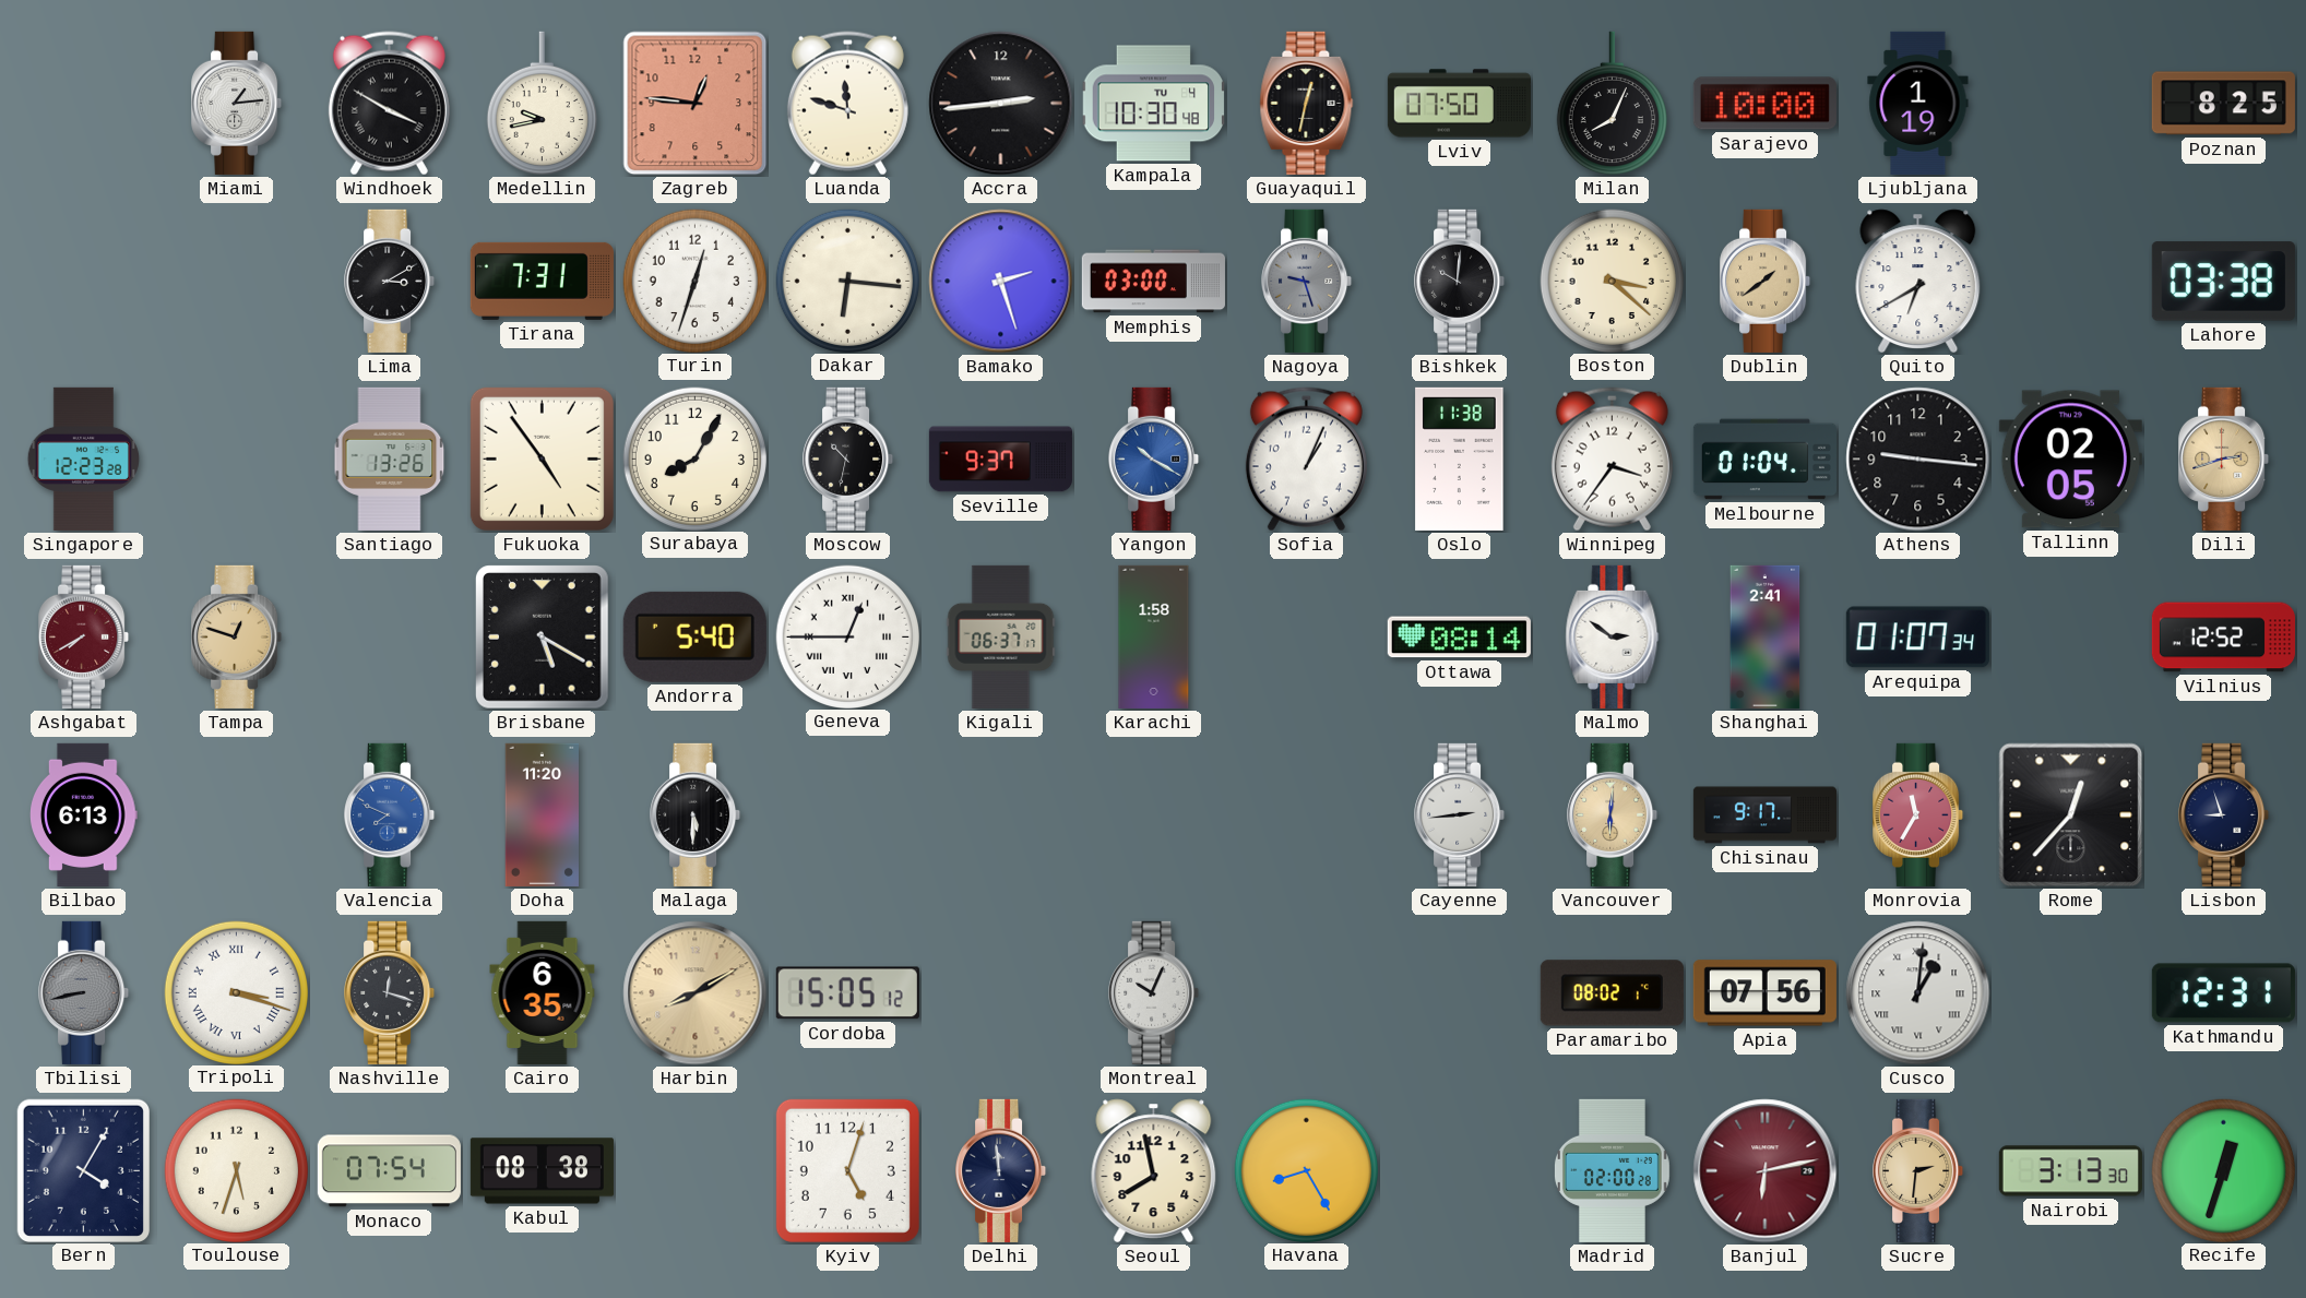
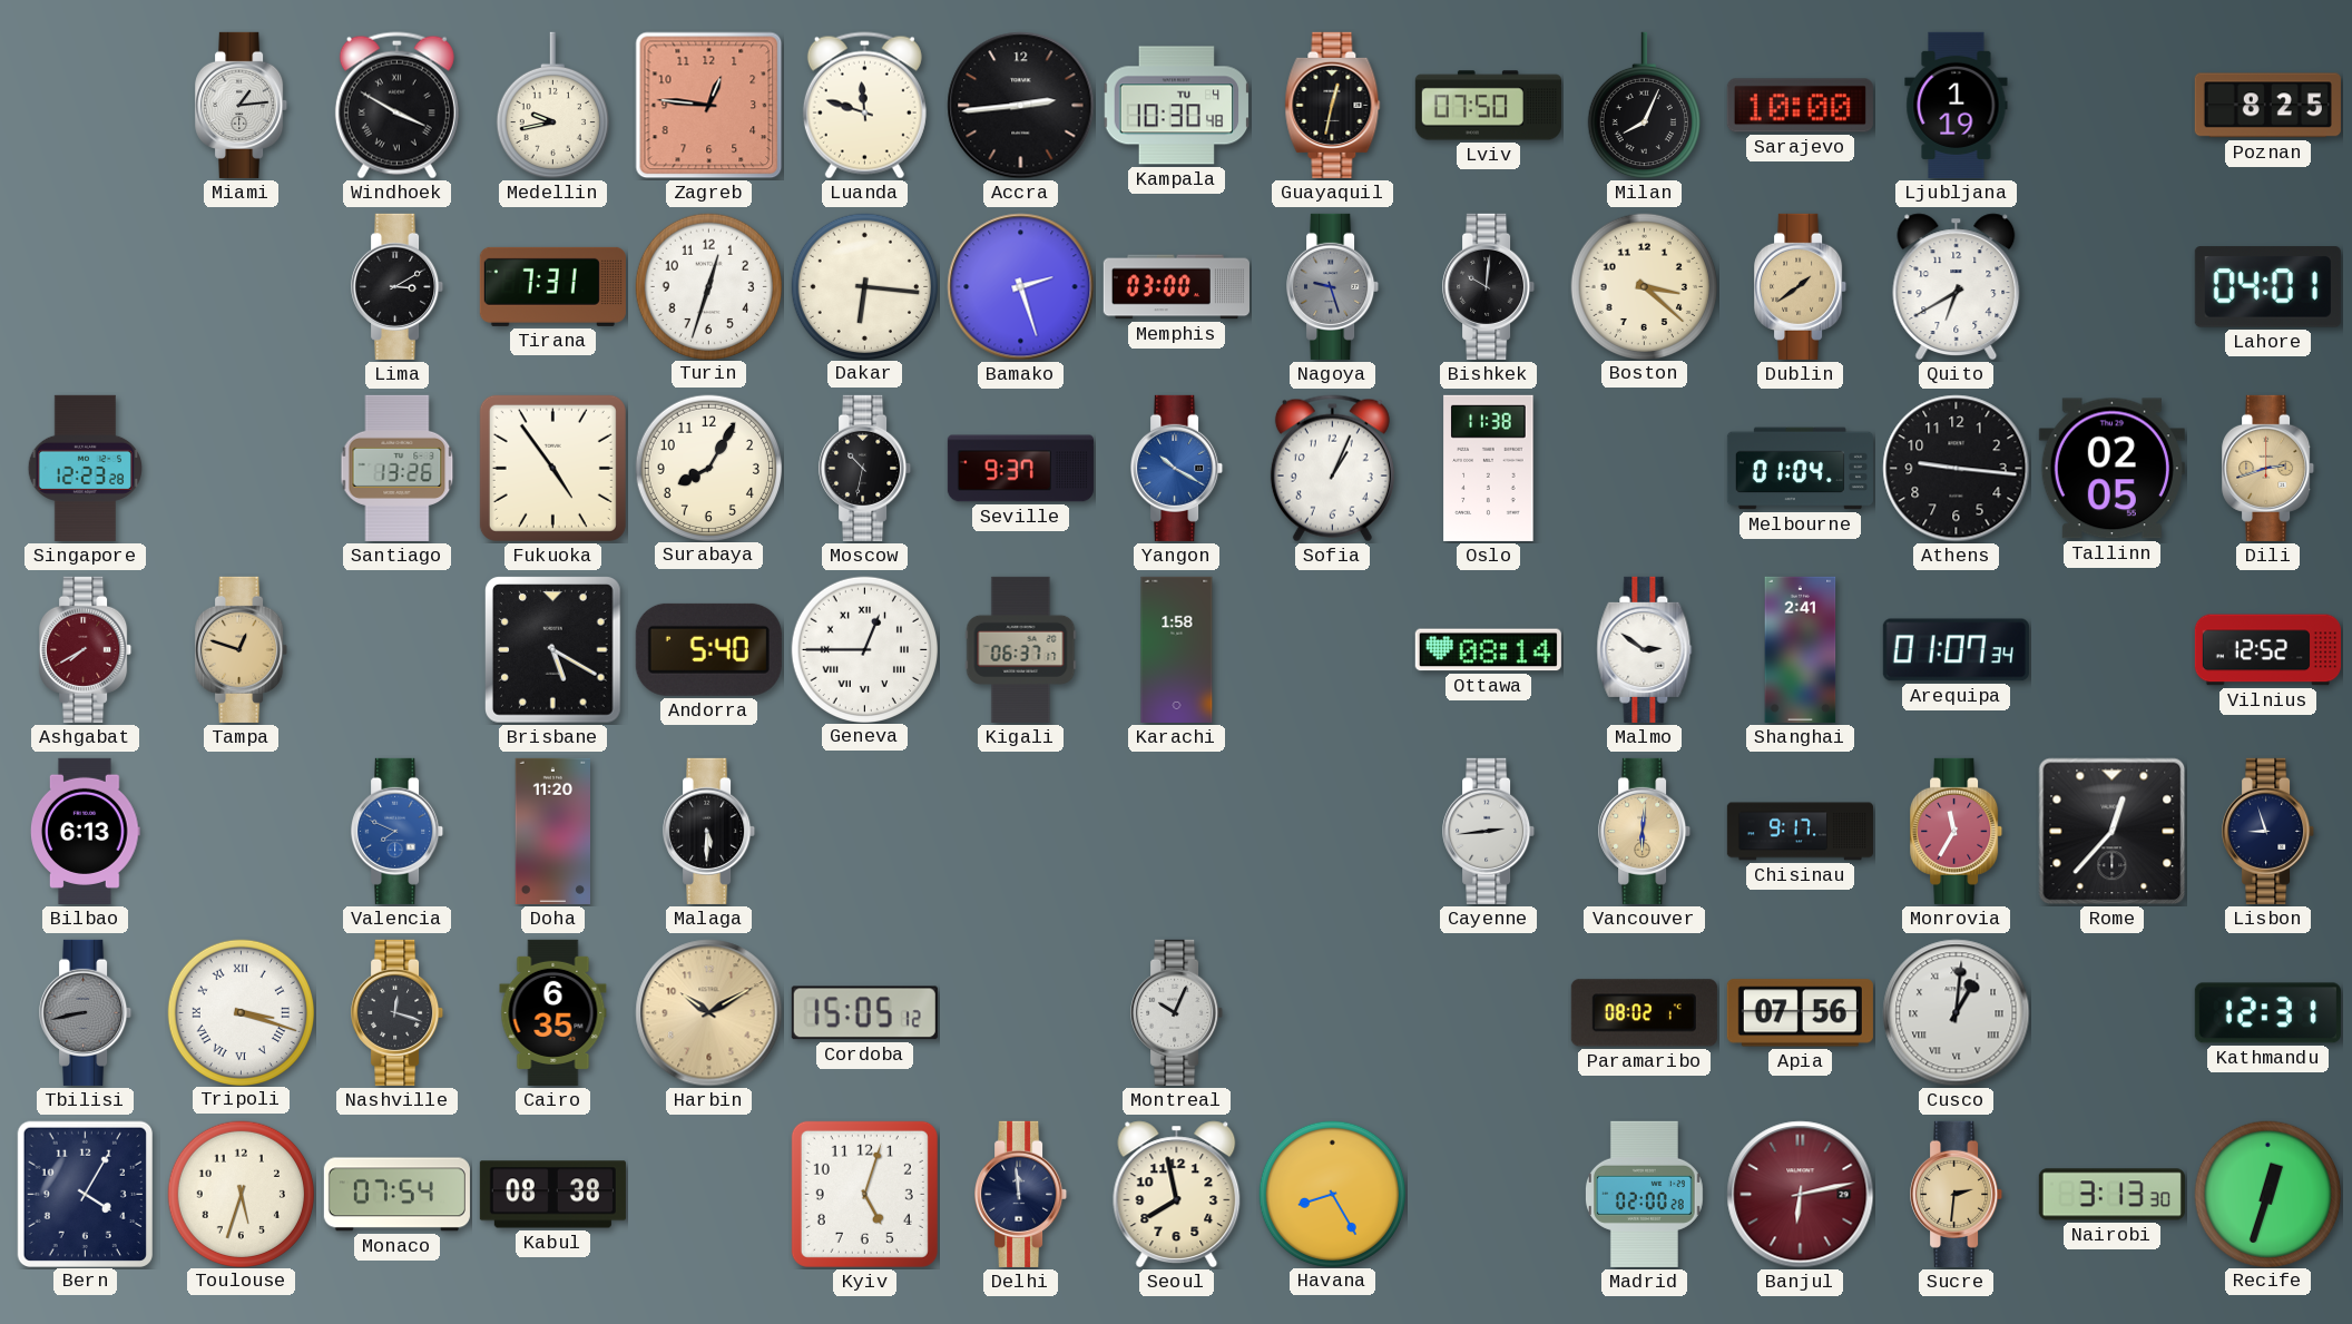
Lahore: 03:38 -> 04:01
Winnipeg: 3:36 -> none
Harbin: 8:10 -> 10:10
